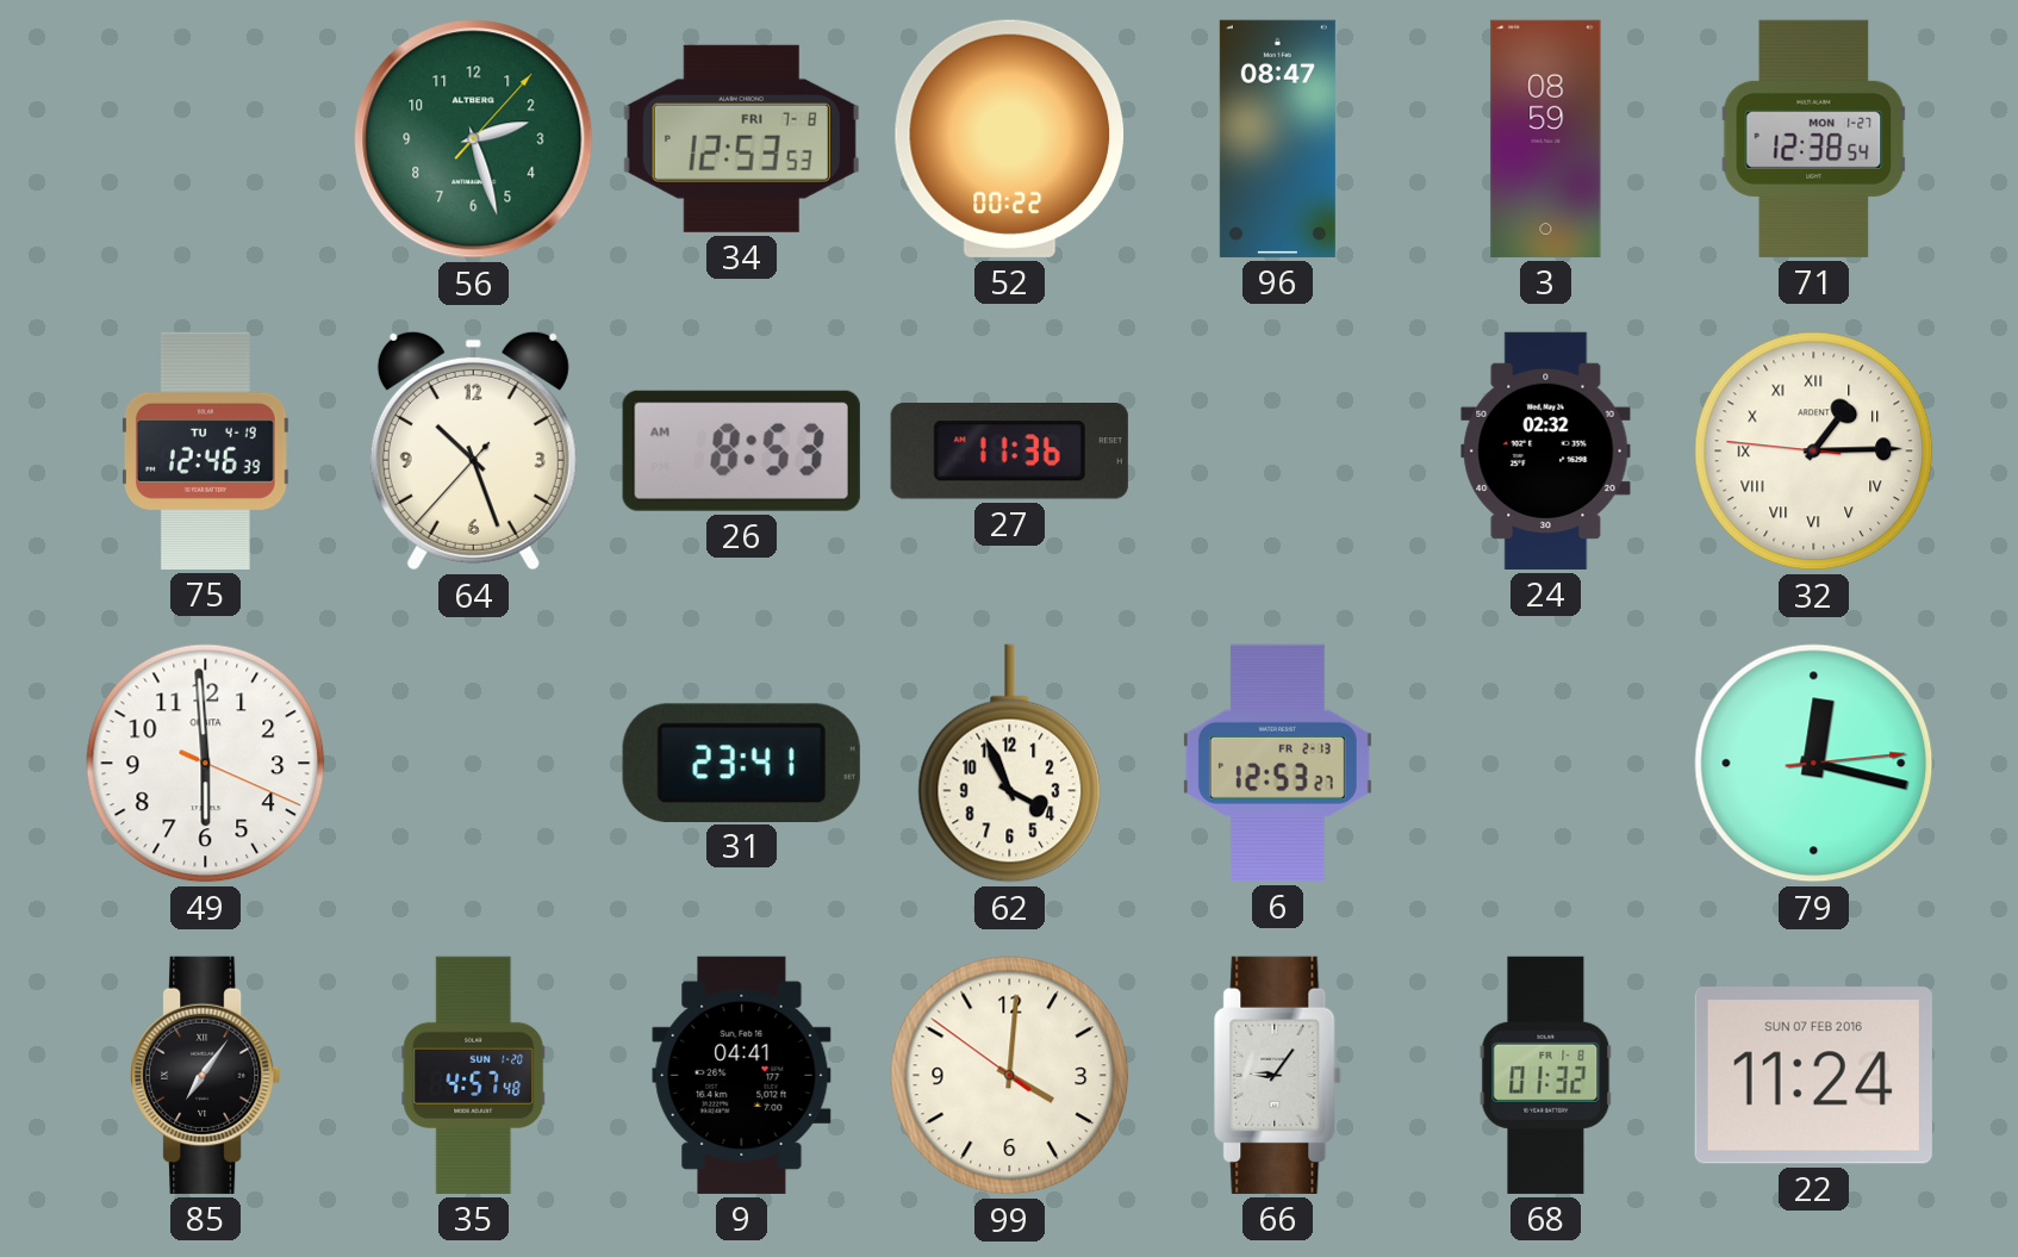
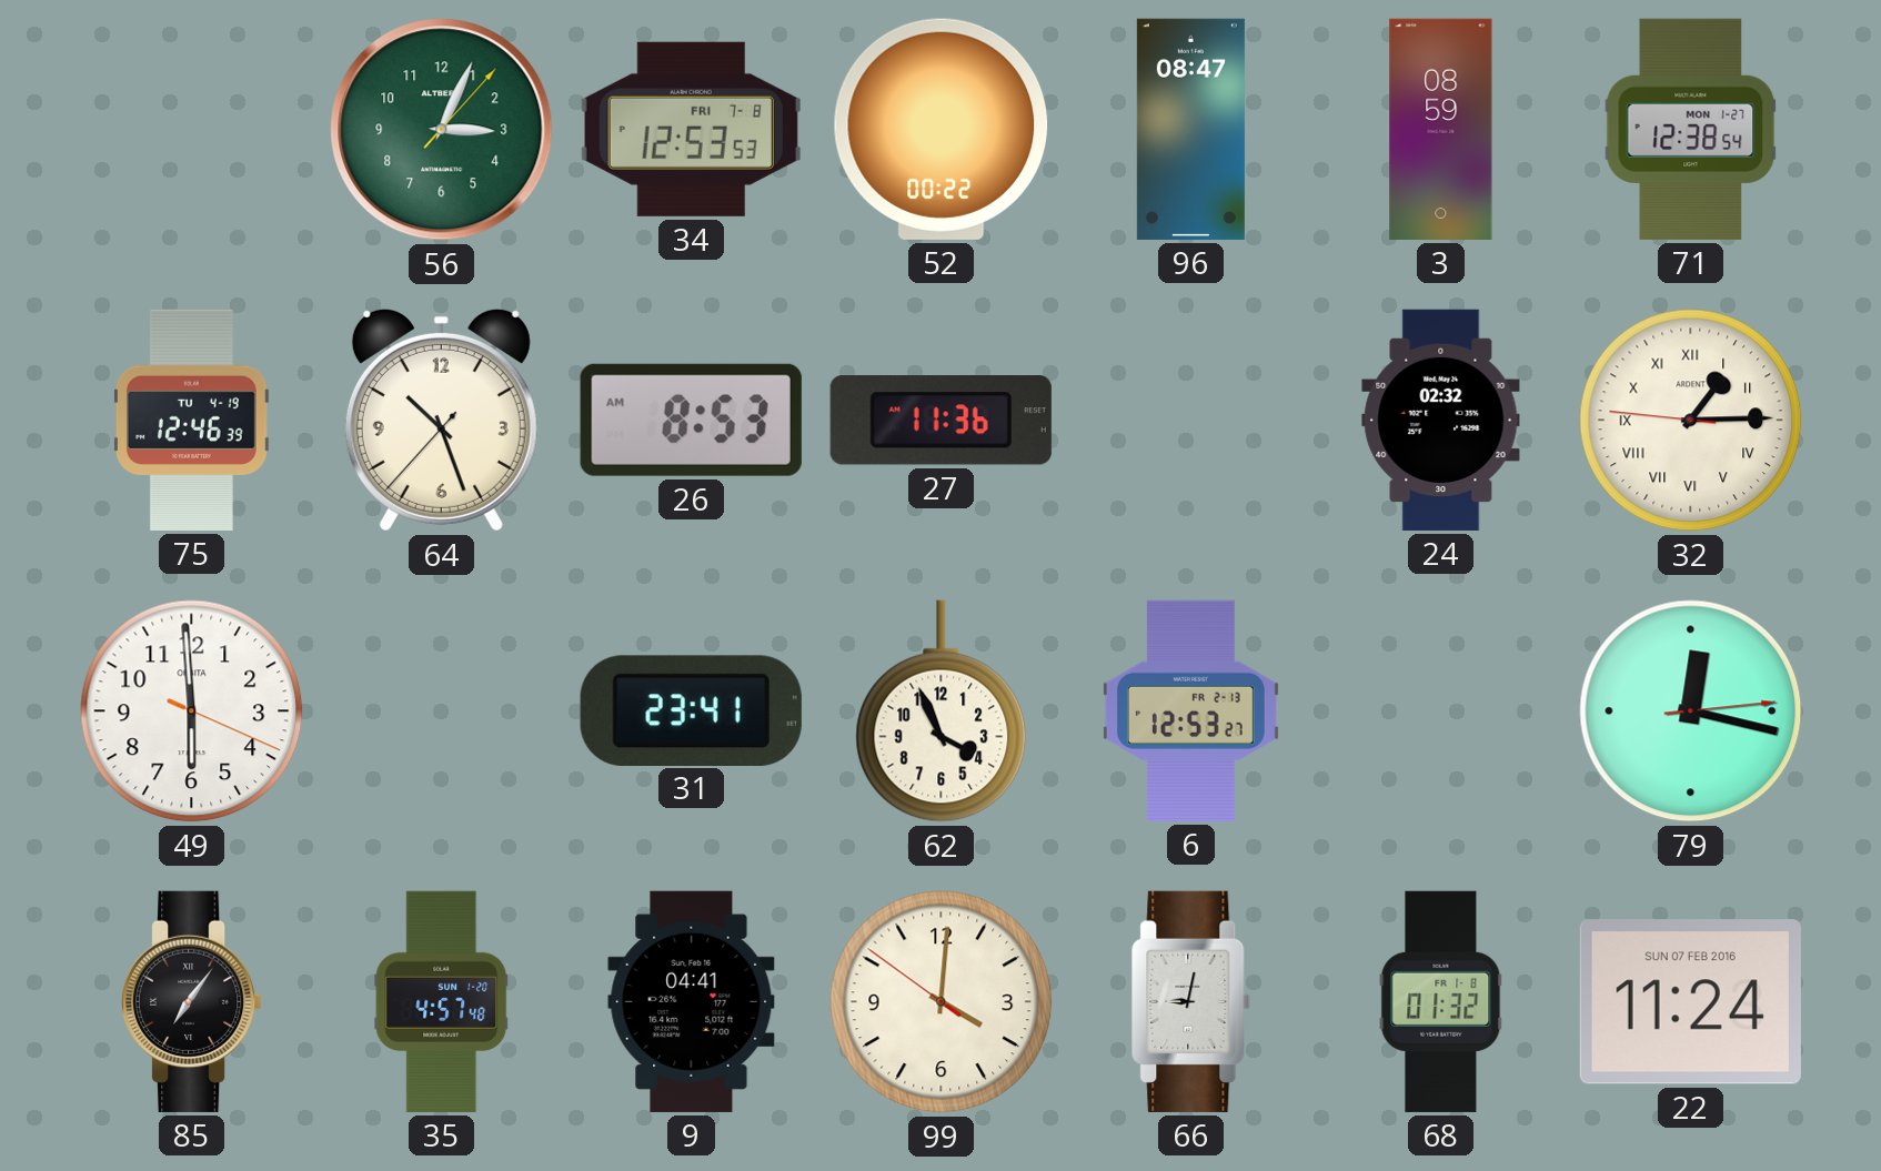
56: 2:27 -> 3:04
66: 9:06 -> 9:02
